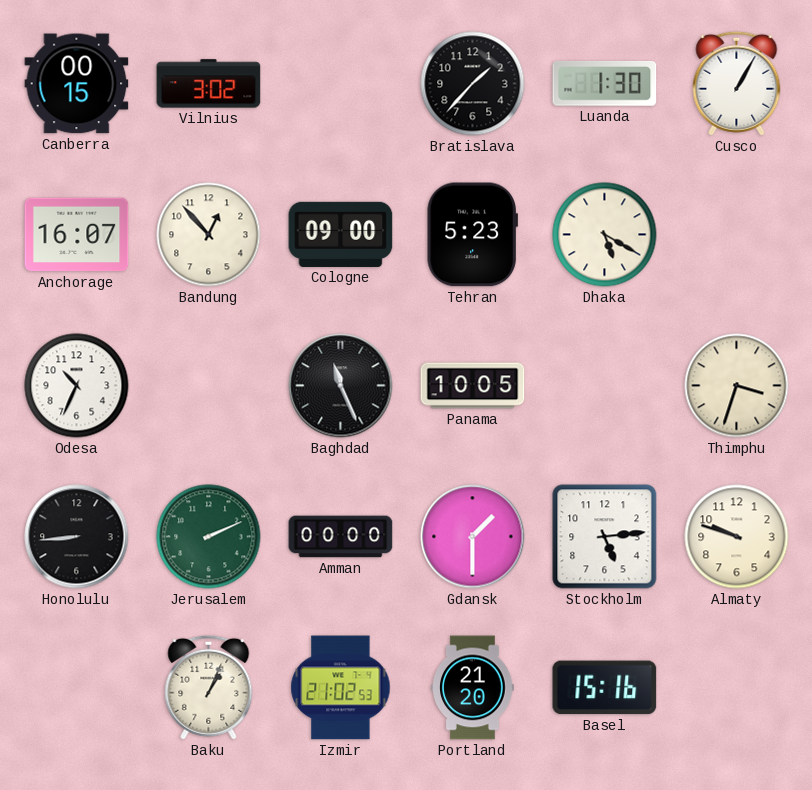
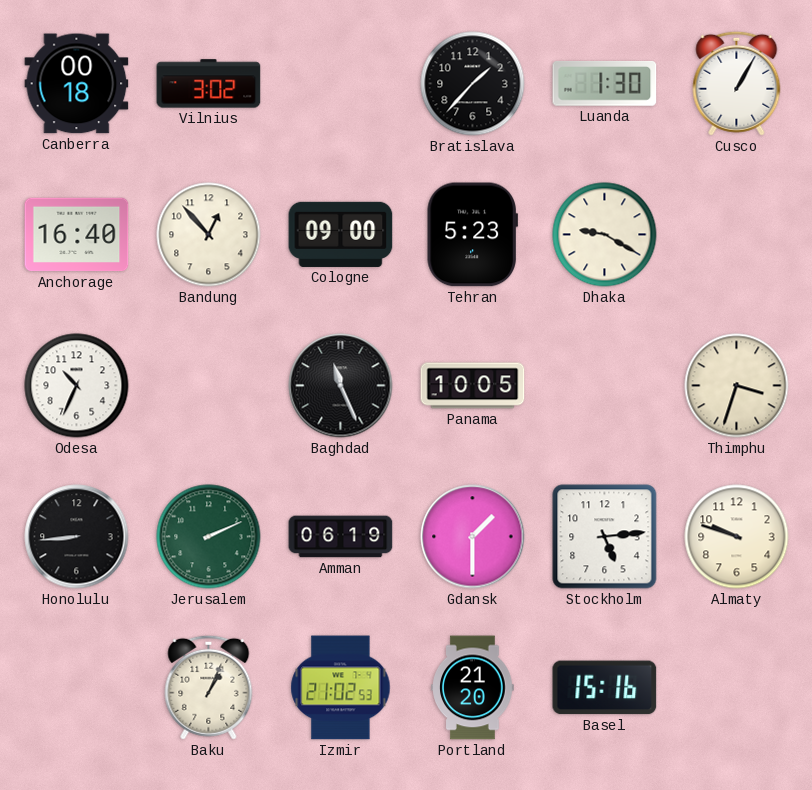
Canberra: 00:15 -> 00:18
Anchorage: 16:07 -> 16:40
Dhaka: 5:20 -> 9:20
Amman: 00:00 -> 06:19
